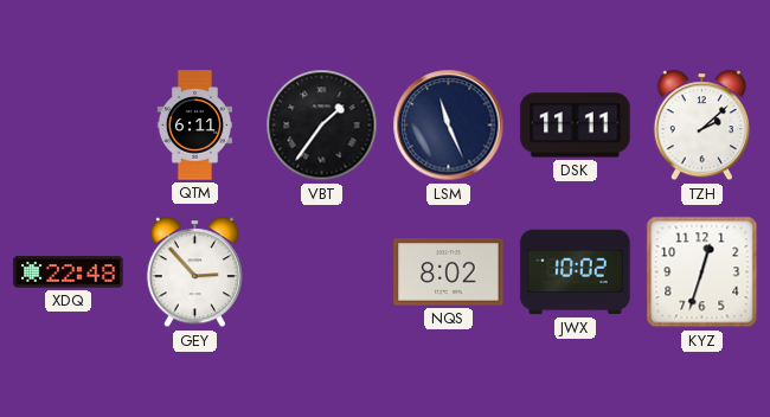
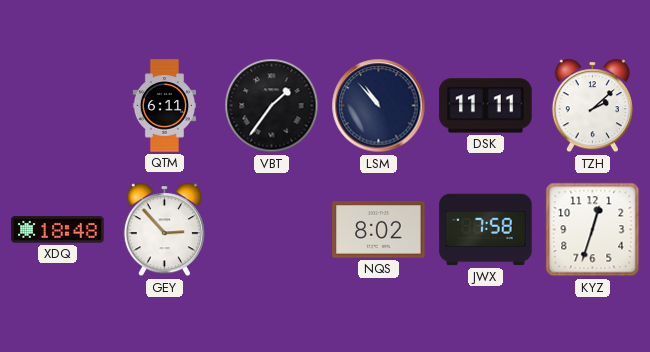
LSM: 11:26 -> 10:53
XDQ: 22:48 -> 18:48
JWX: 10:02 -> 7:58
